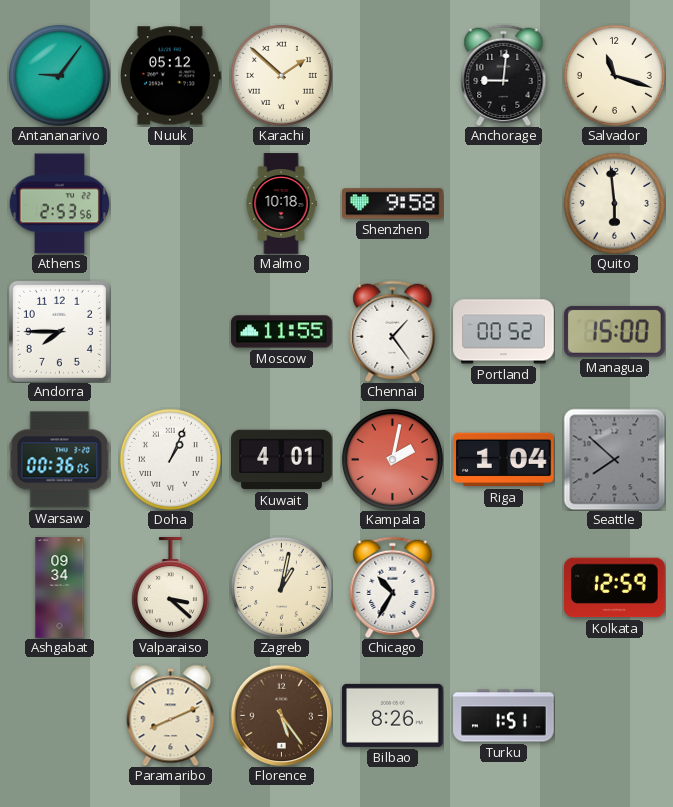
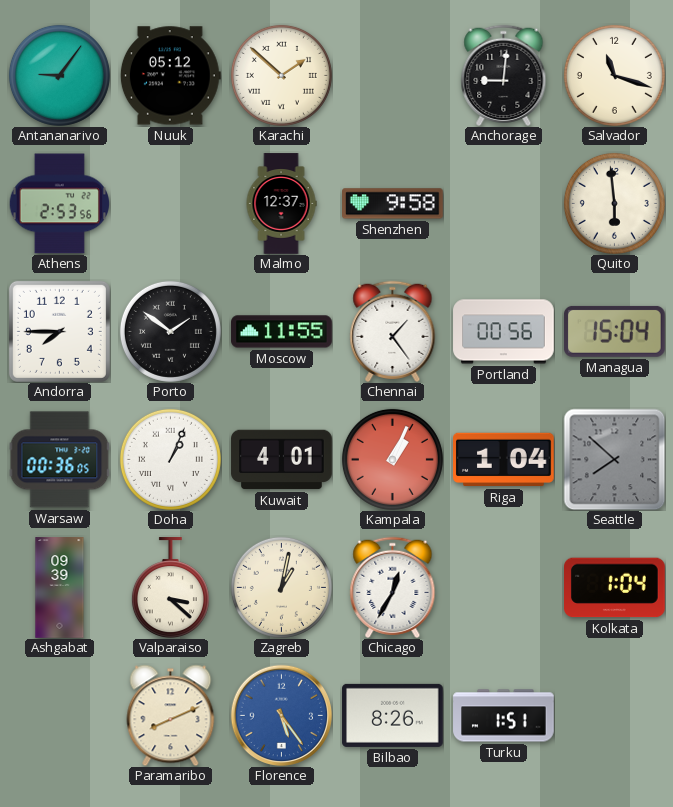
Malmo: 10:18 -> 12:37
Porto: none -> 1:51
Portland: 00:52 -> 00:56
Managua: 15:00 -> 15:04
Kampala: 2:02 -> 1:04
Ashgabat: 09:34 -> 09:39
Chicago: 10:35 -> 12:35
Kolkata: 12:59 -> 1:04
Florence dial: brown -> blue
